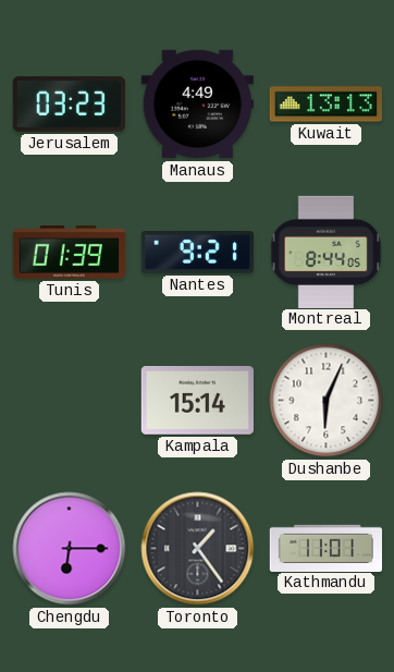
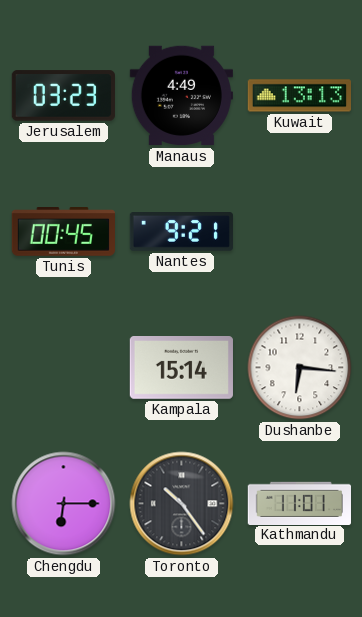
Tunis: 01:39 -> 00:45
Montreal: 8:44 -> none
Dushanbe: 6:04 -> 6:16
Toronto: 1:24 -> 10:24
